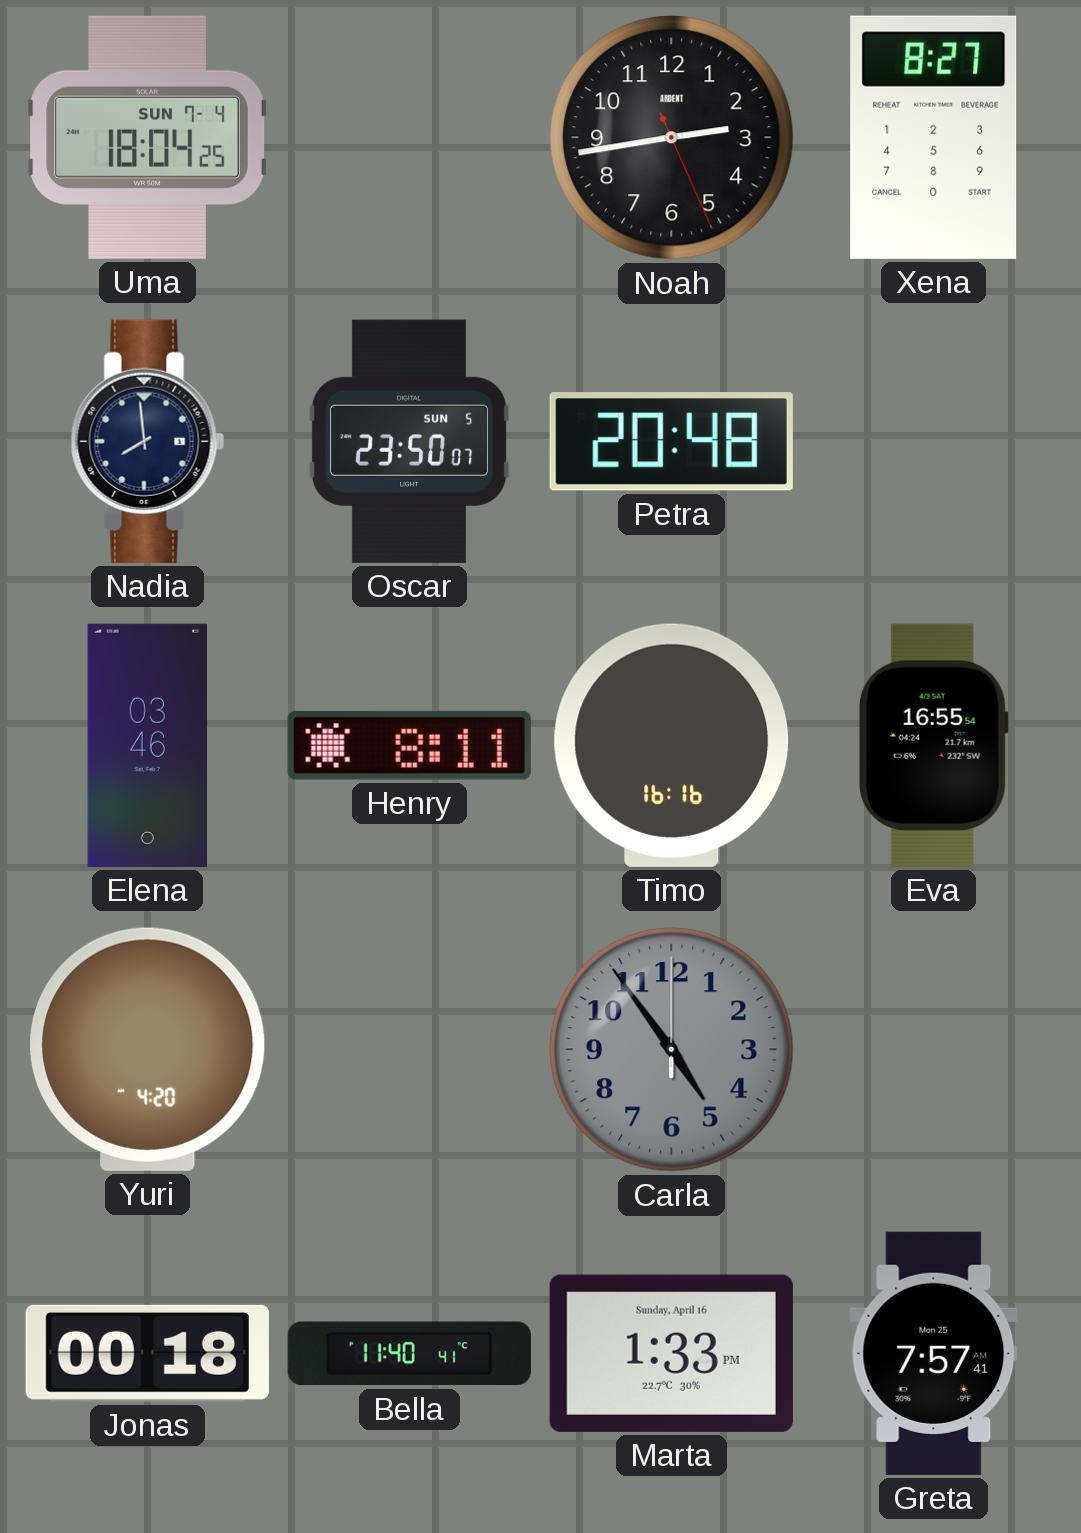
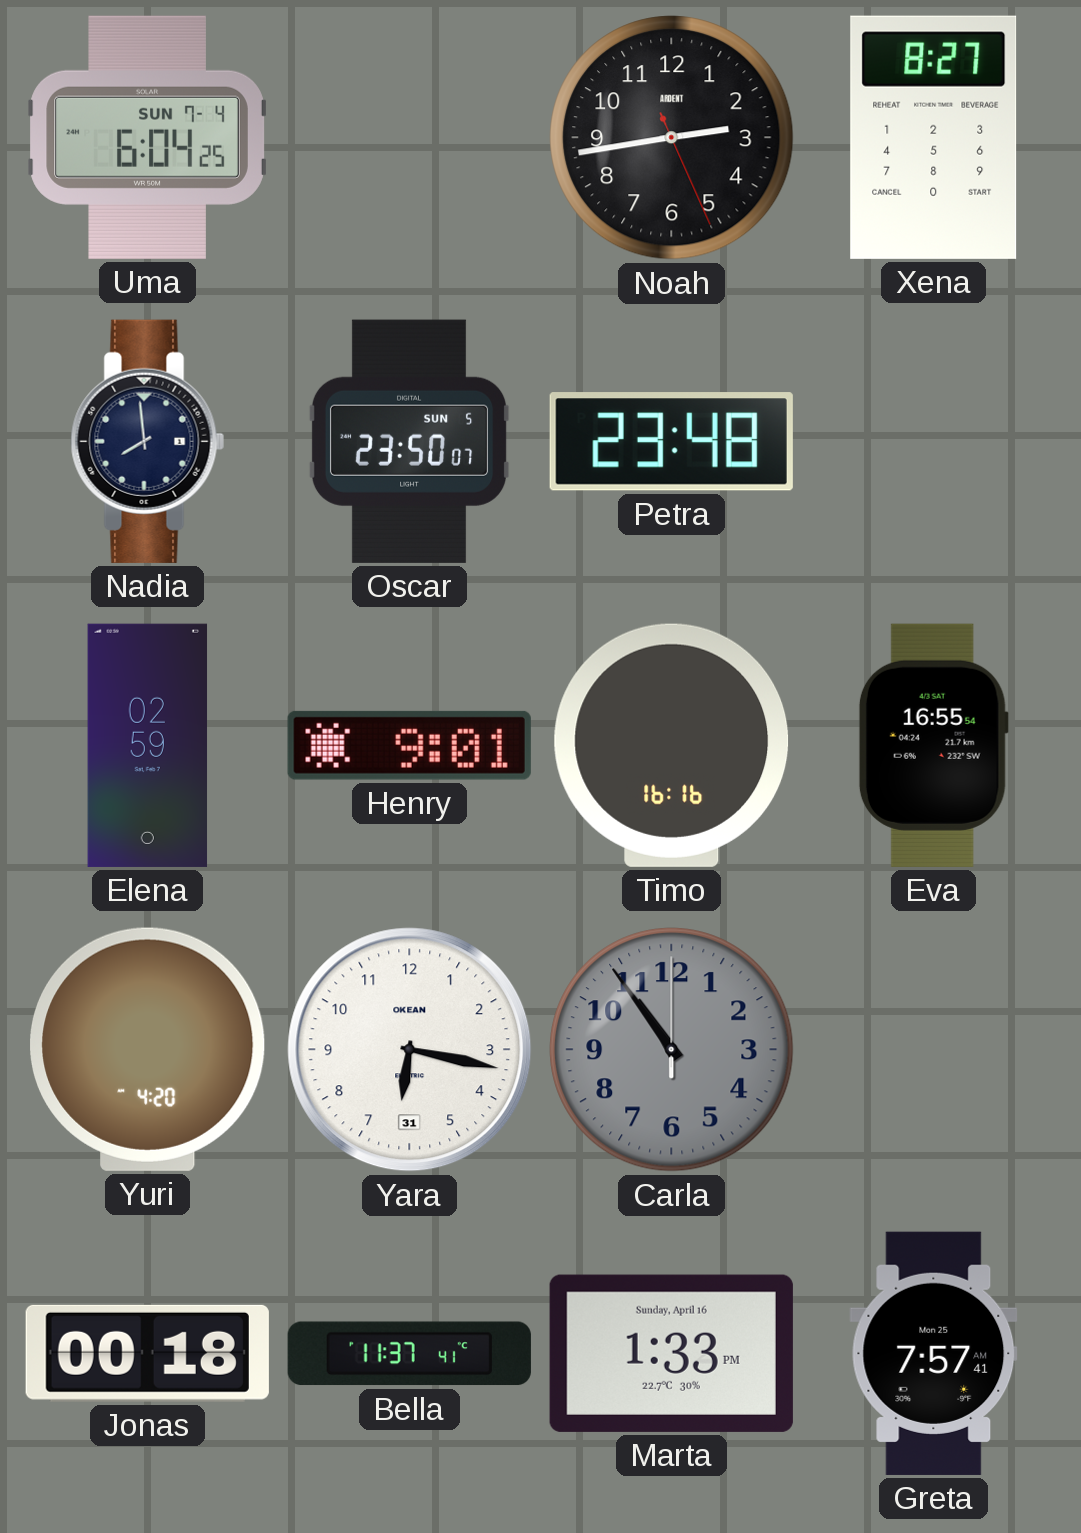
Uma: 18:04 -> 6:04
Petra: 20:48 -> 23:48
Elena: 03:46 -> 02:59
Henry: 8:11 -> 9:01
Yara: none -> 6:17
Carla: 4:54 -> 10:54
Bella: 11:40 -> 11:37
